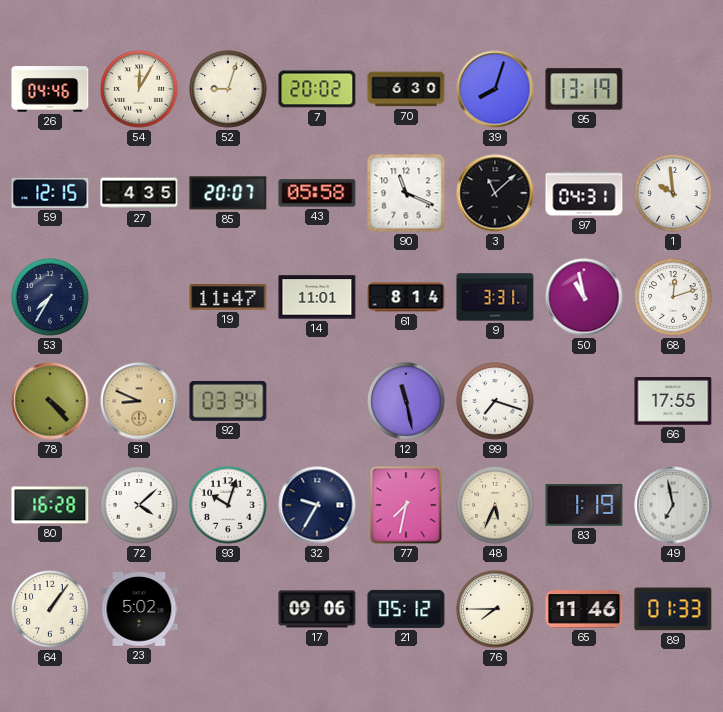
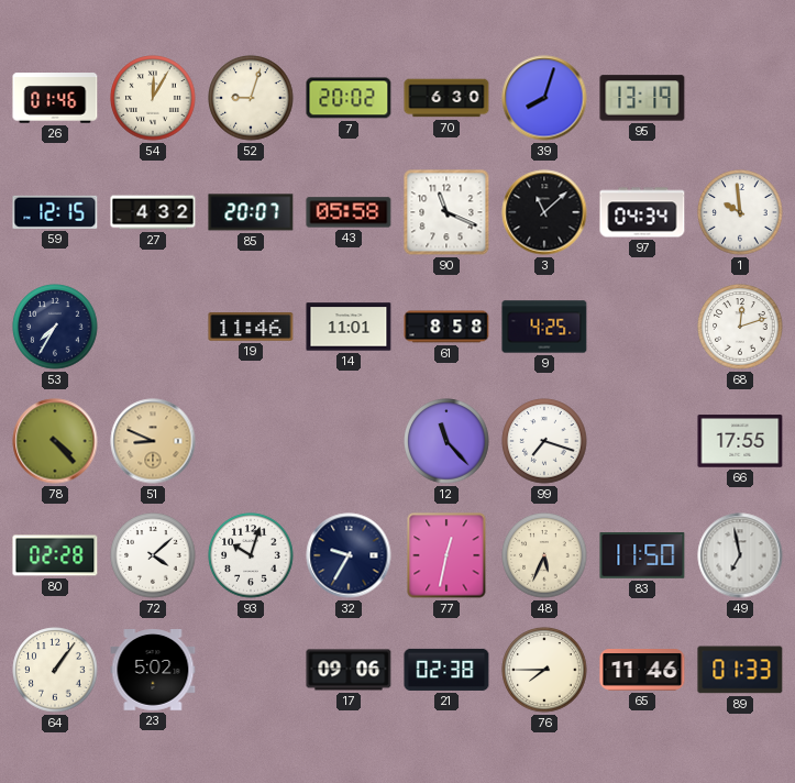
26: 04:46 -> 01:46
27: 4:35 -> 4:32
97: 04:31 -> 04:34
19: 11:47 -> 11:46
61: 8:14 -> 8:58
9: 3:31 -> 4:25
50: 10:58 -> none
92: 03:34 -> none
12: 11:28 -> 11:23
80: 16:28 -> 02:28
77: 7:32 -> 12:32
83: 1:19 -> 11:50
21: 05:12 -> 02:38
